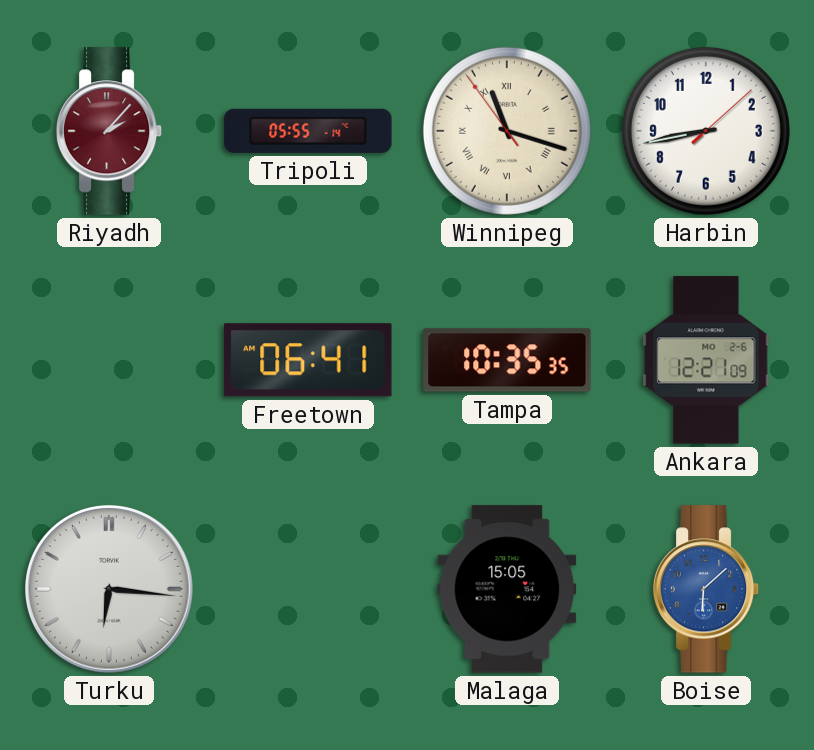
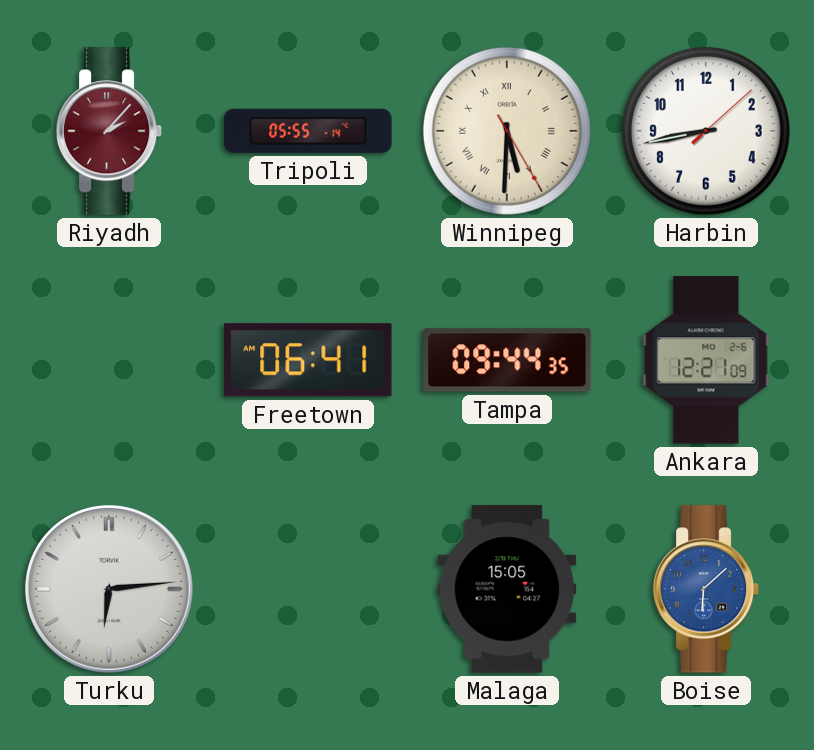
Winnipeg: 11:17 -> 5:30
Tampa: 10:35 -> 09:44
Turku: 6:16 -> 6:14
